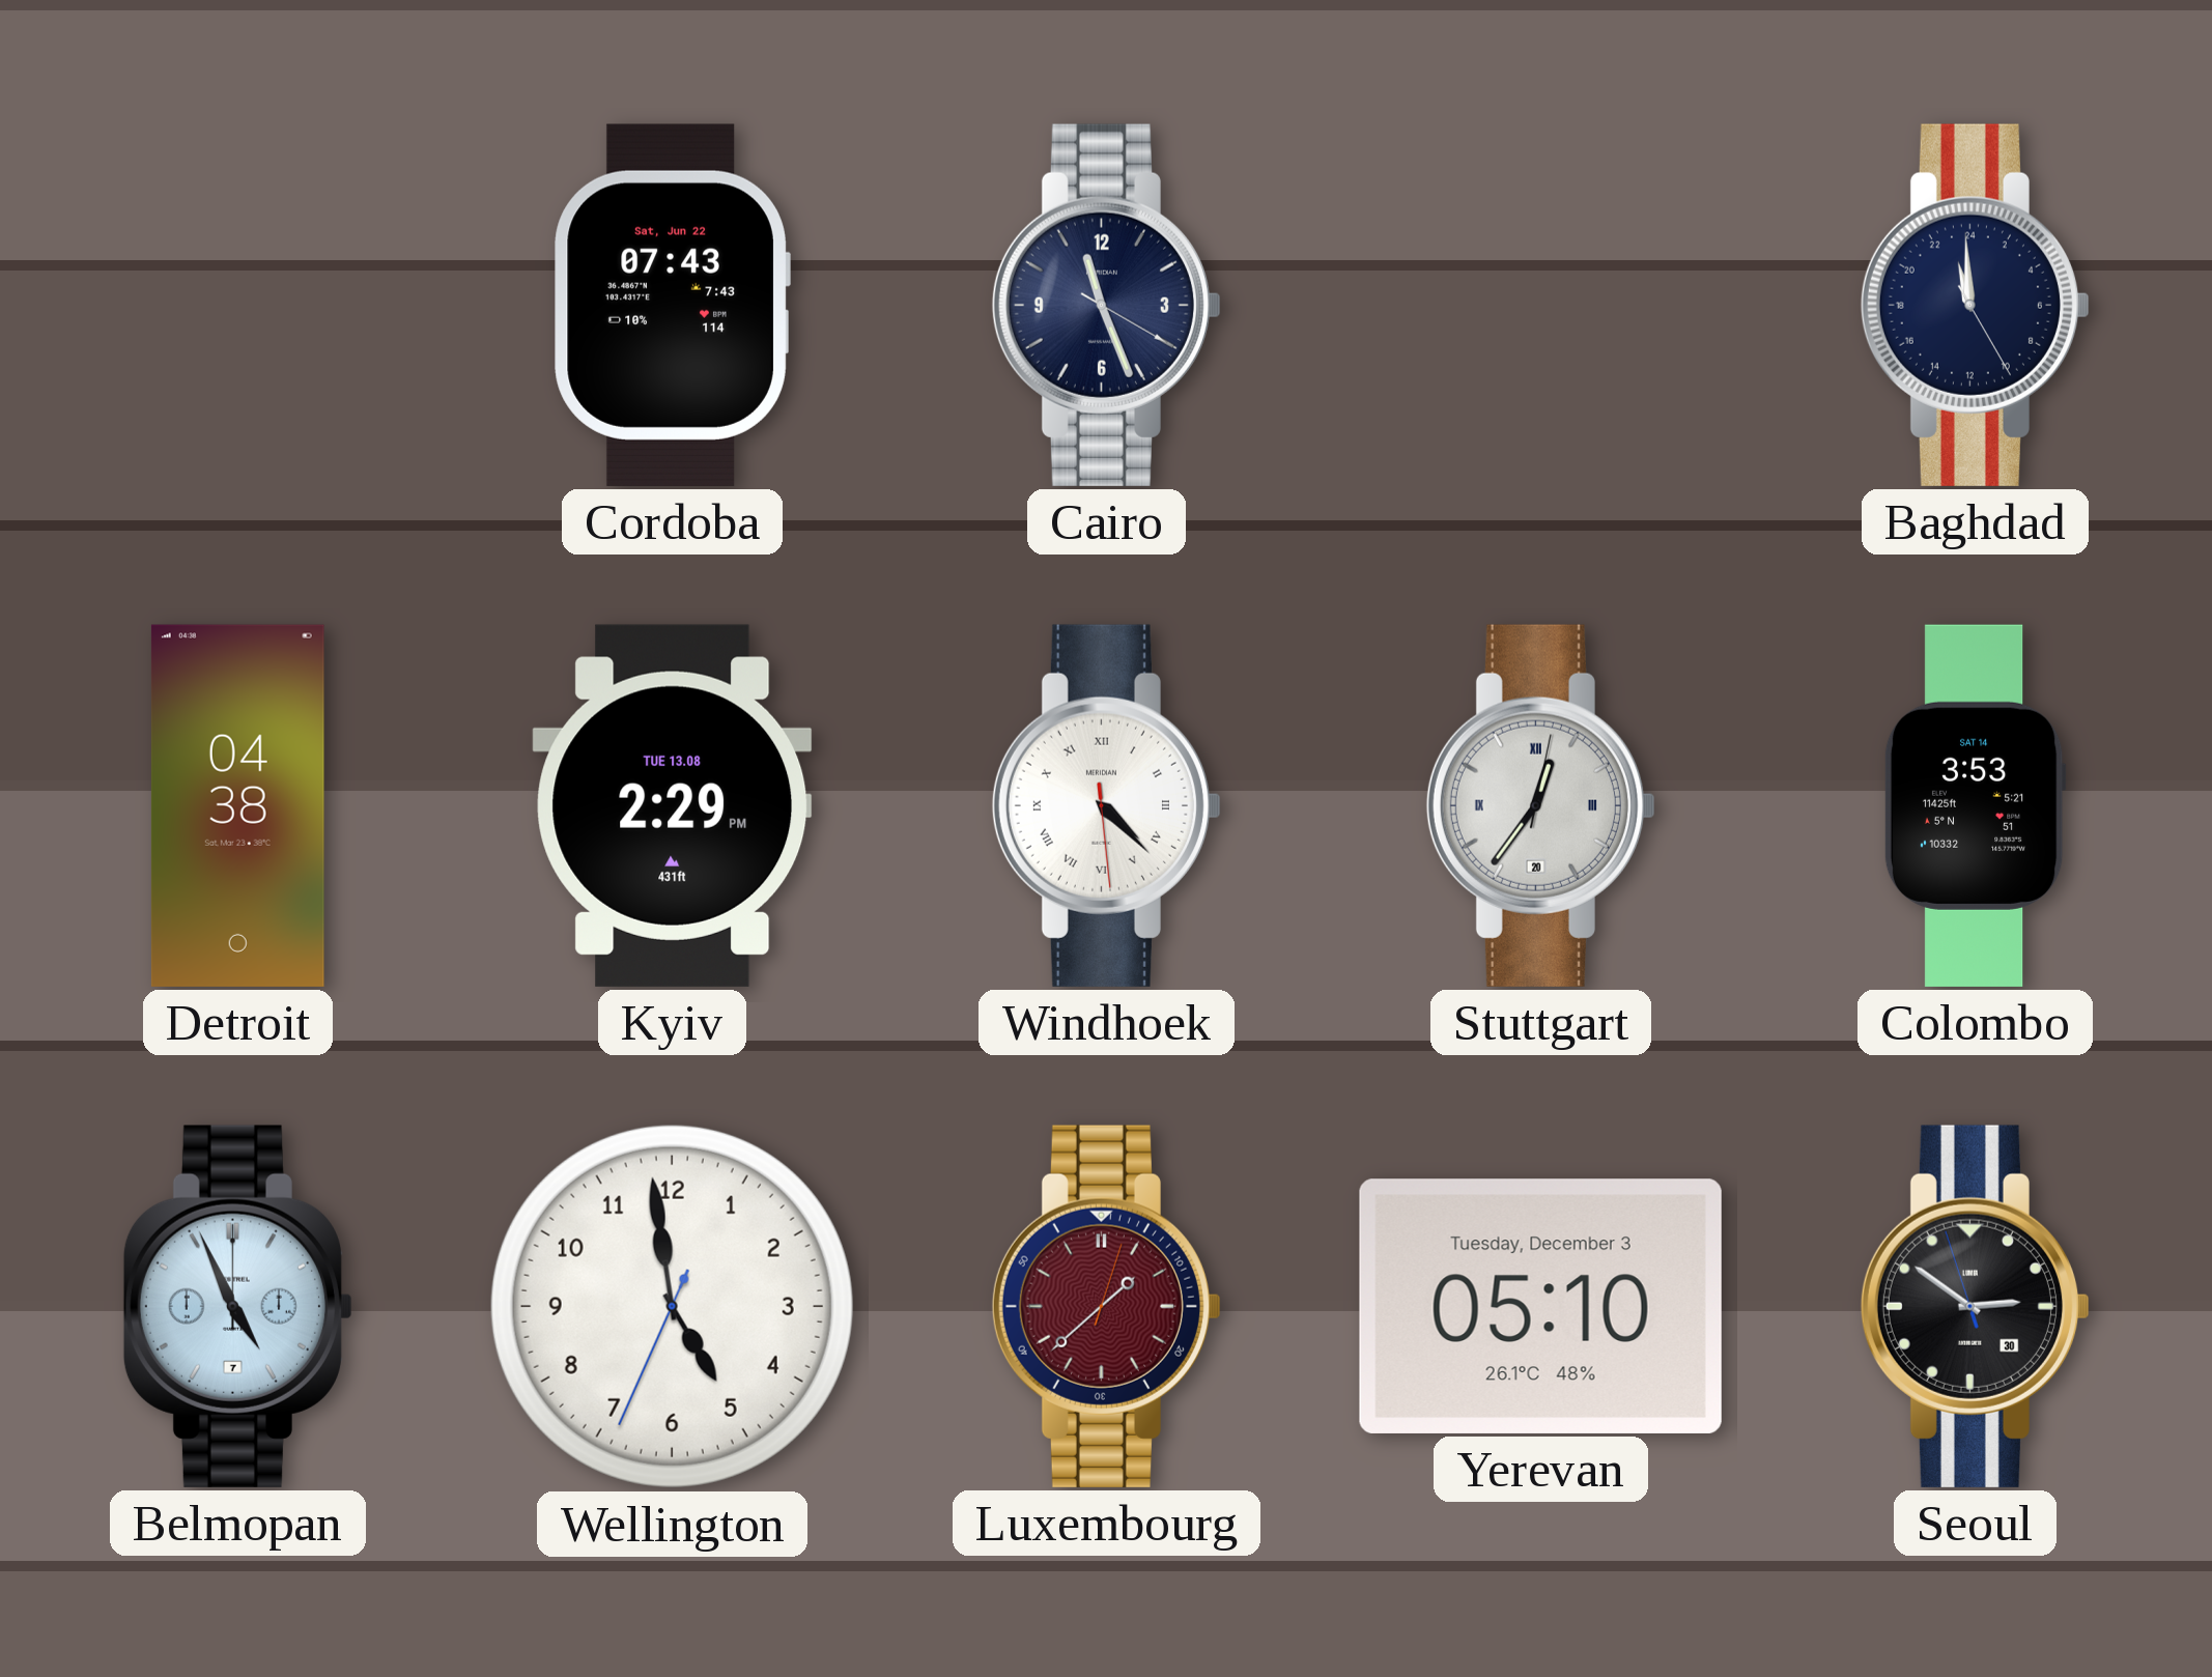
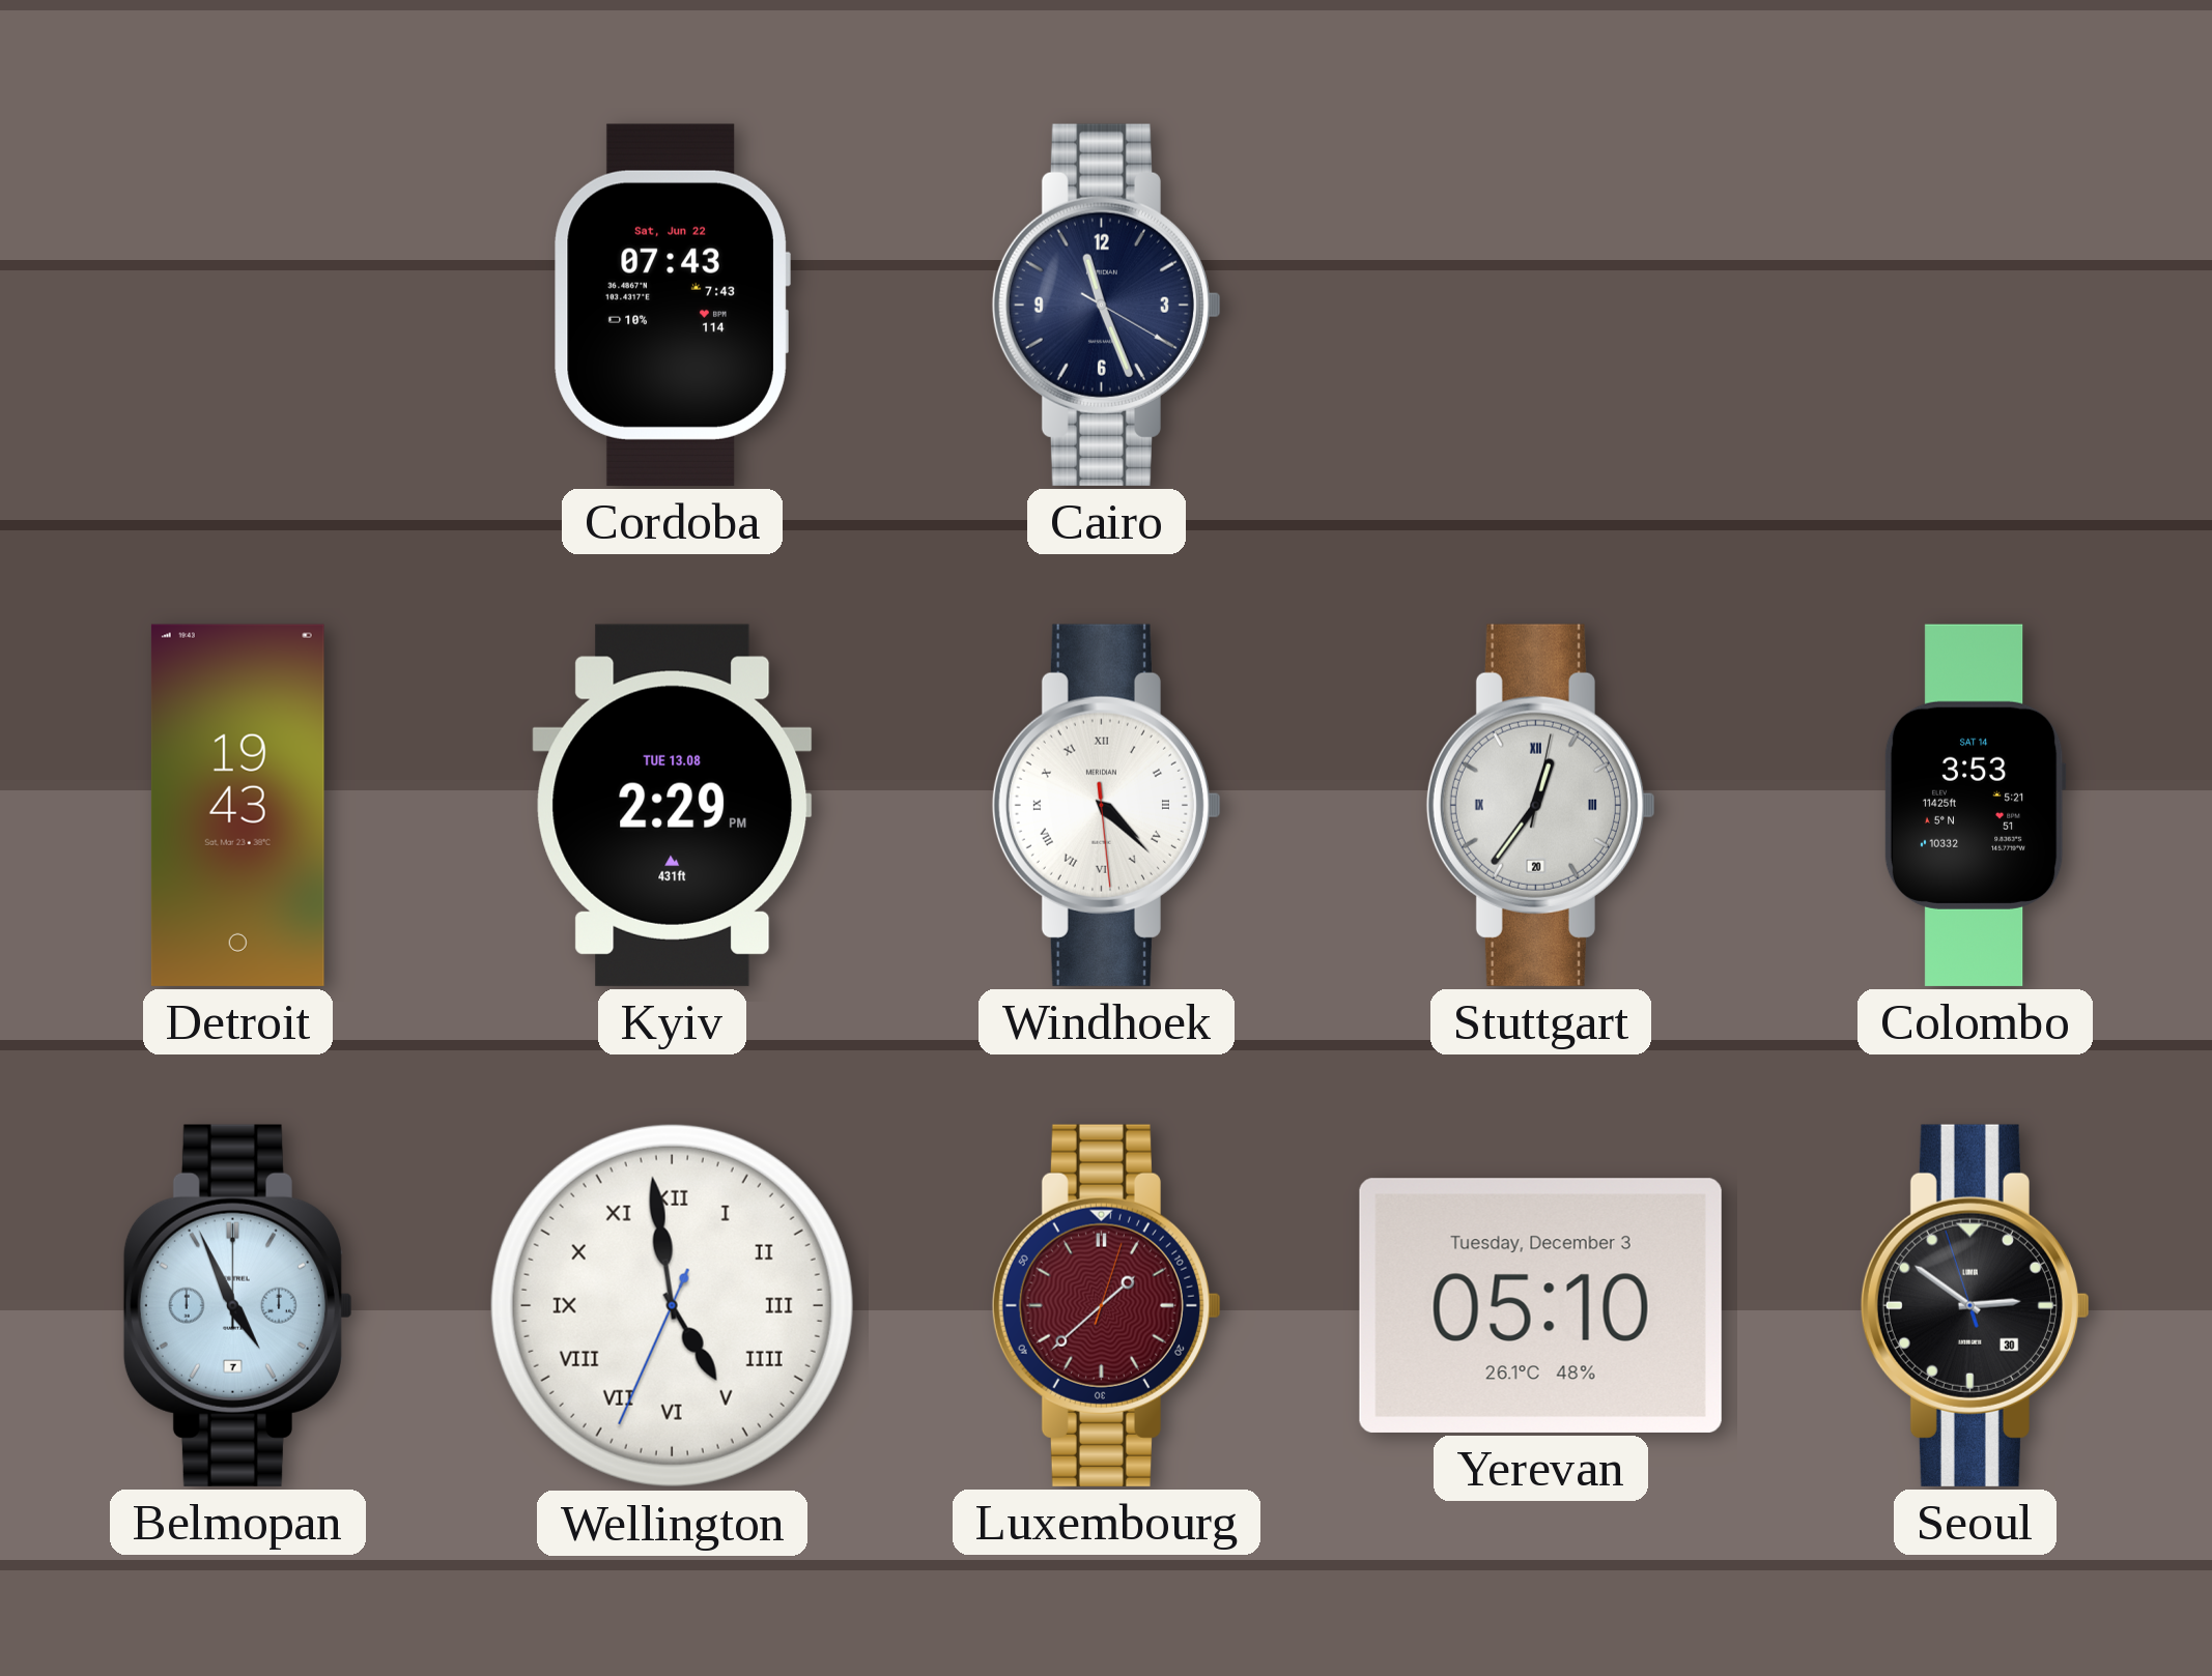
Baghdad: 22:59 -> none
Detroit: 04:38 -> 19:43
Wellington numerals: Arabic -> Roman
